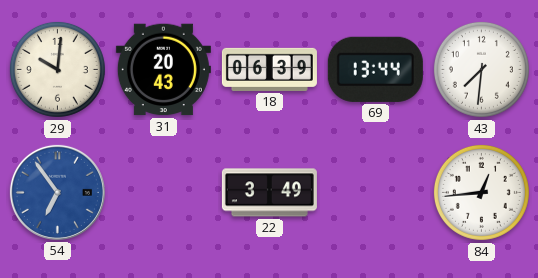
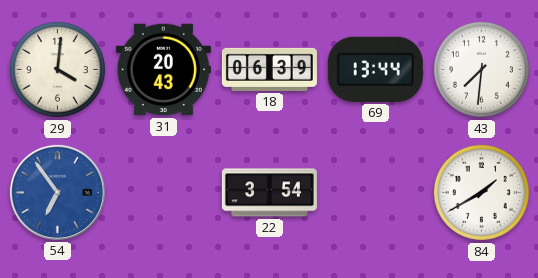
29: 10:01 -> 4:01
22: 3:49 -> 3:54
84: 12:44 -> 1:40
